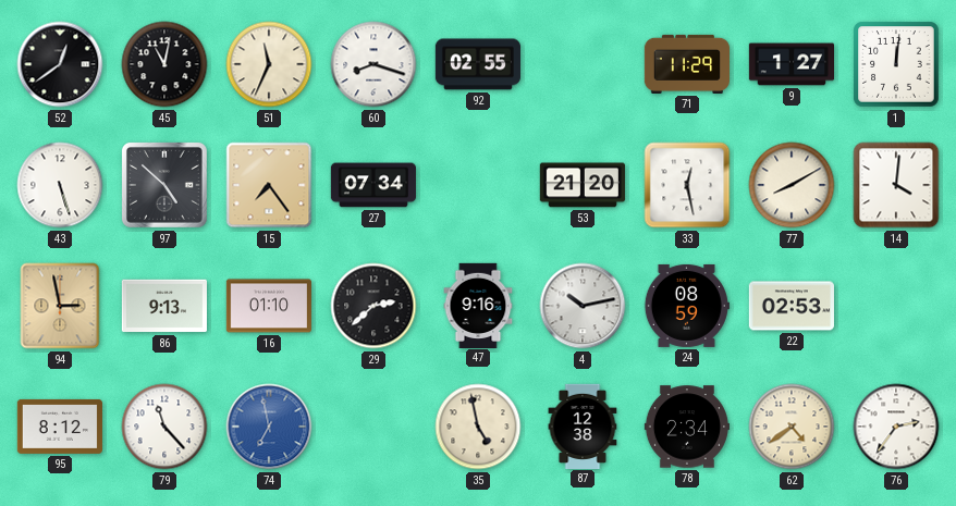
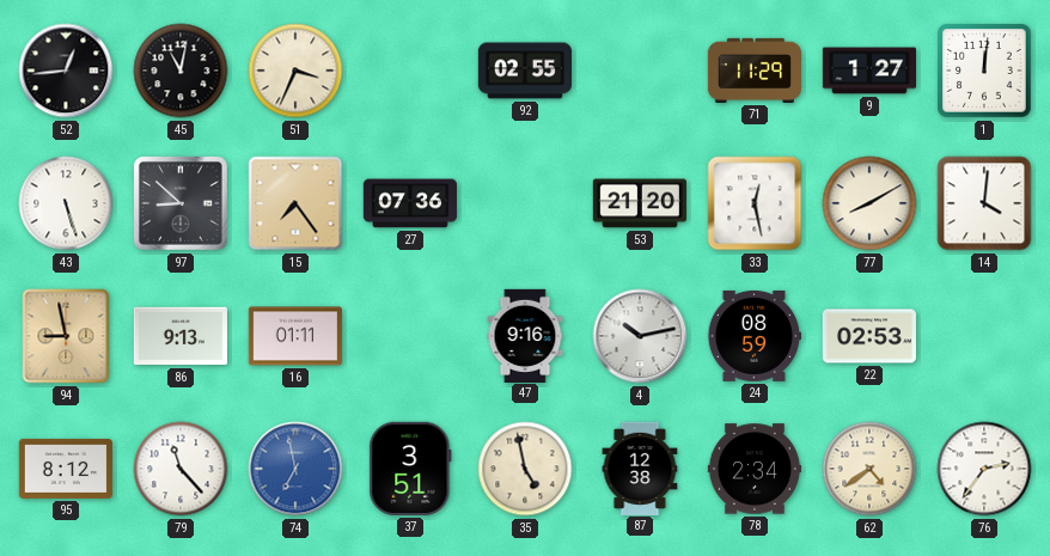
52: 12:39 -> 12:44
51: 11:34 -> 3:34
60: 8:18 -> none
97: 4:52 -> 8:52
27: 07:34 -> 07:36
94: 2:58 -> 8:58
16: 01:10 -> 01:11
29: 2:38 -> none
37: none -> 3:51
